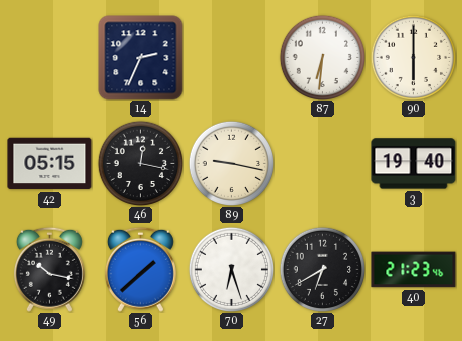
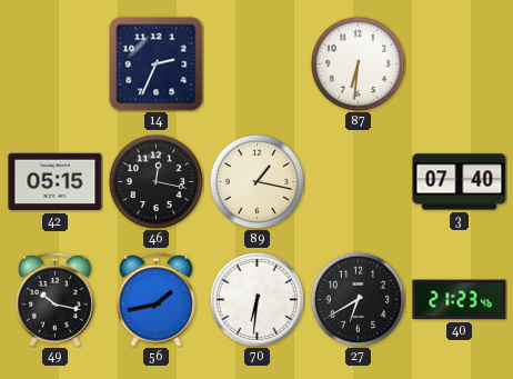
90: 6:00 -> none
89: 9:17 -> 1:17
3: 19:40 -> 07:40
56: 1:38 -> 1:43
70: 6:27 -> 6:31
